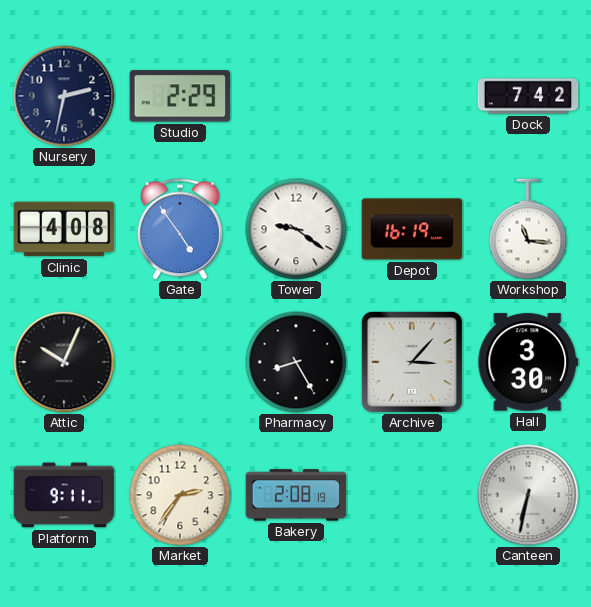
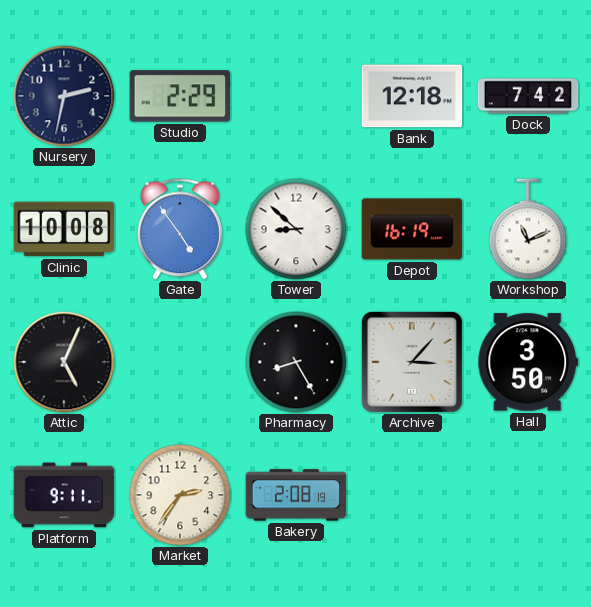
Bank: none -> 12:18
Clinic: 4:08 -> 10:08
Tower: 9:21 -> 8:52
Workshop: 11:16 -> 11:11
Attic: 10:04 -> 5:04
Hall: 3:30 -> 3:50
Canteen: 6:32 -> none
